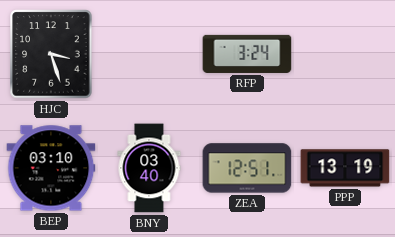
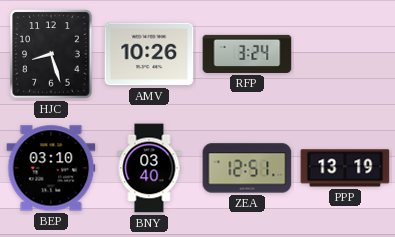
HJC: 3:27 -> 8:27
AMV: none -> 10:26
